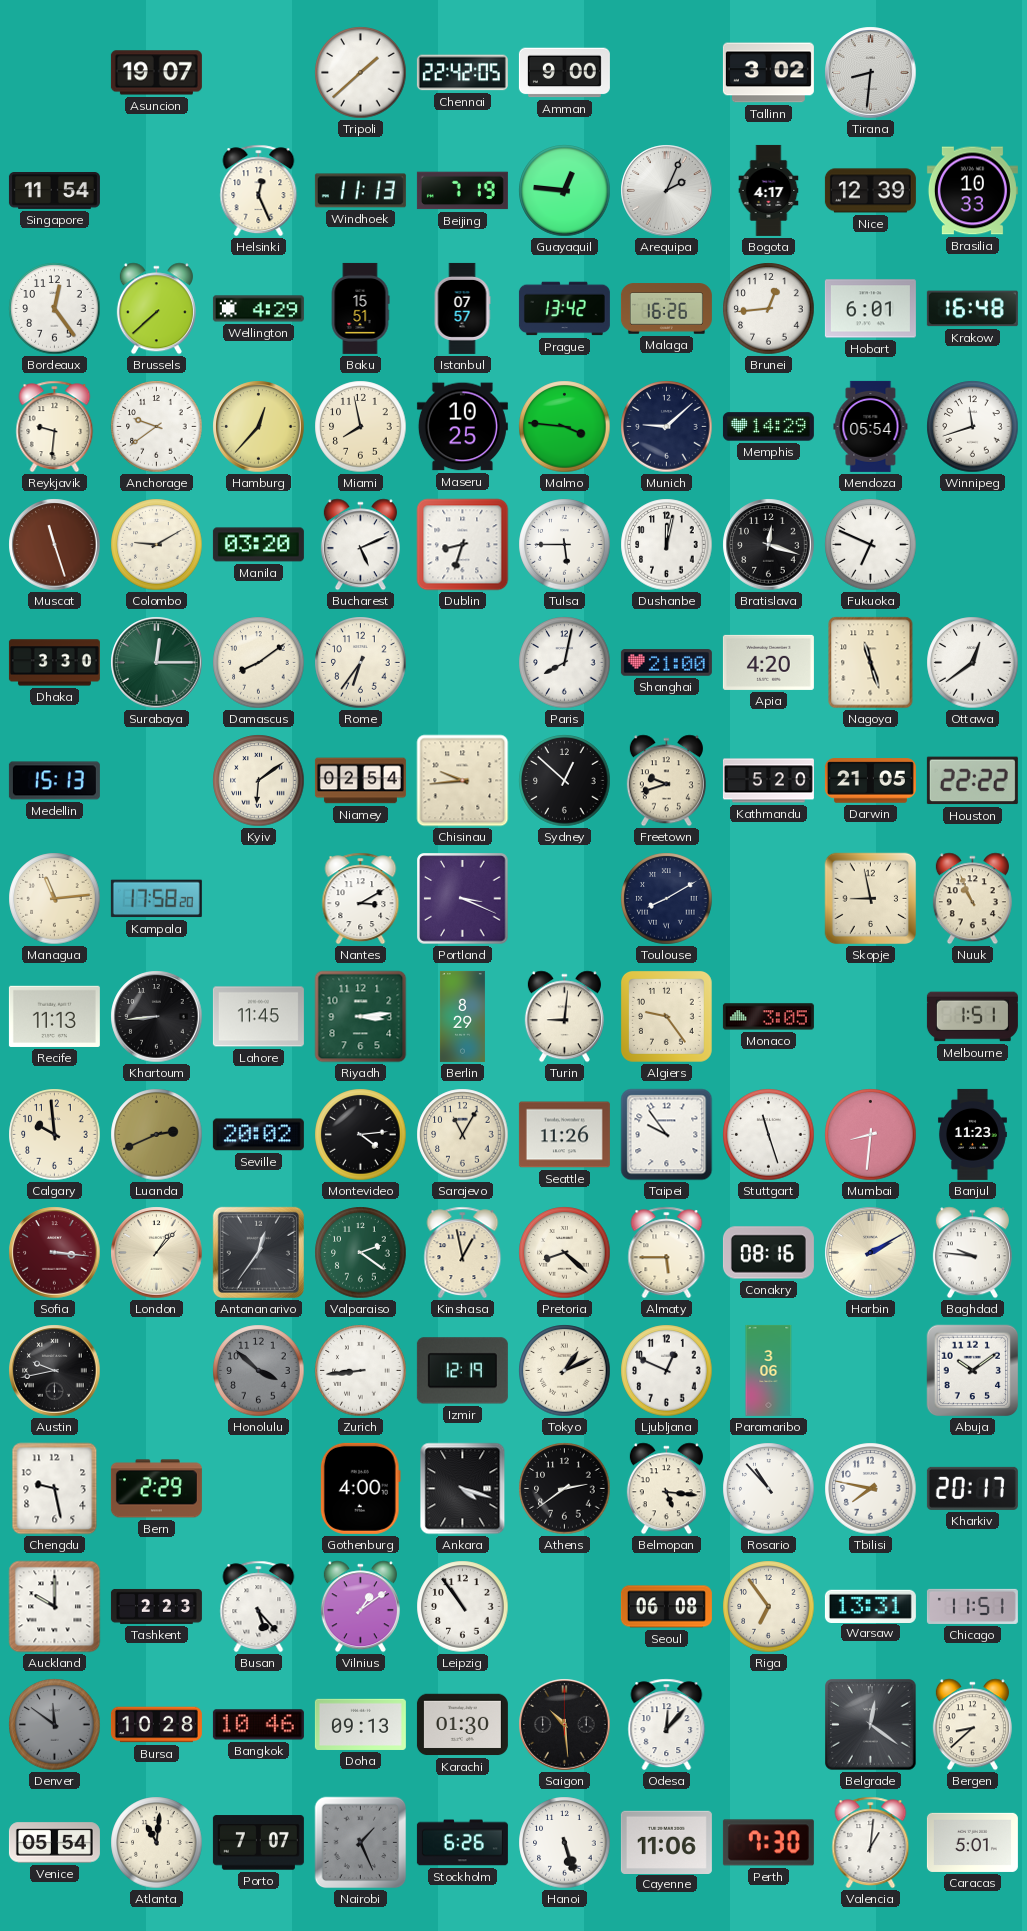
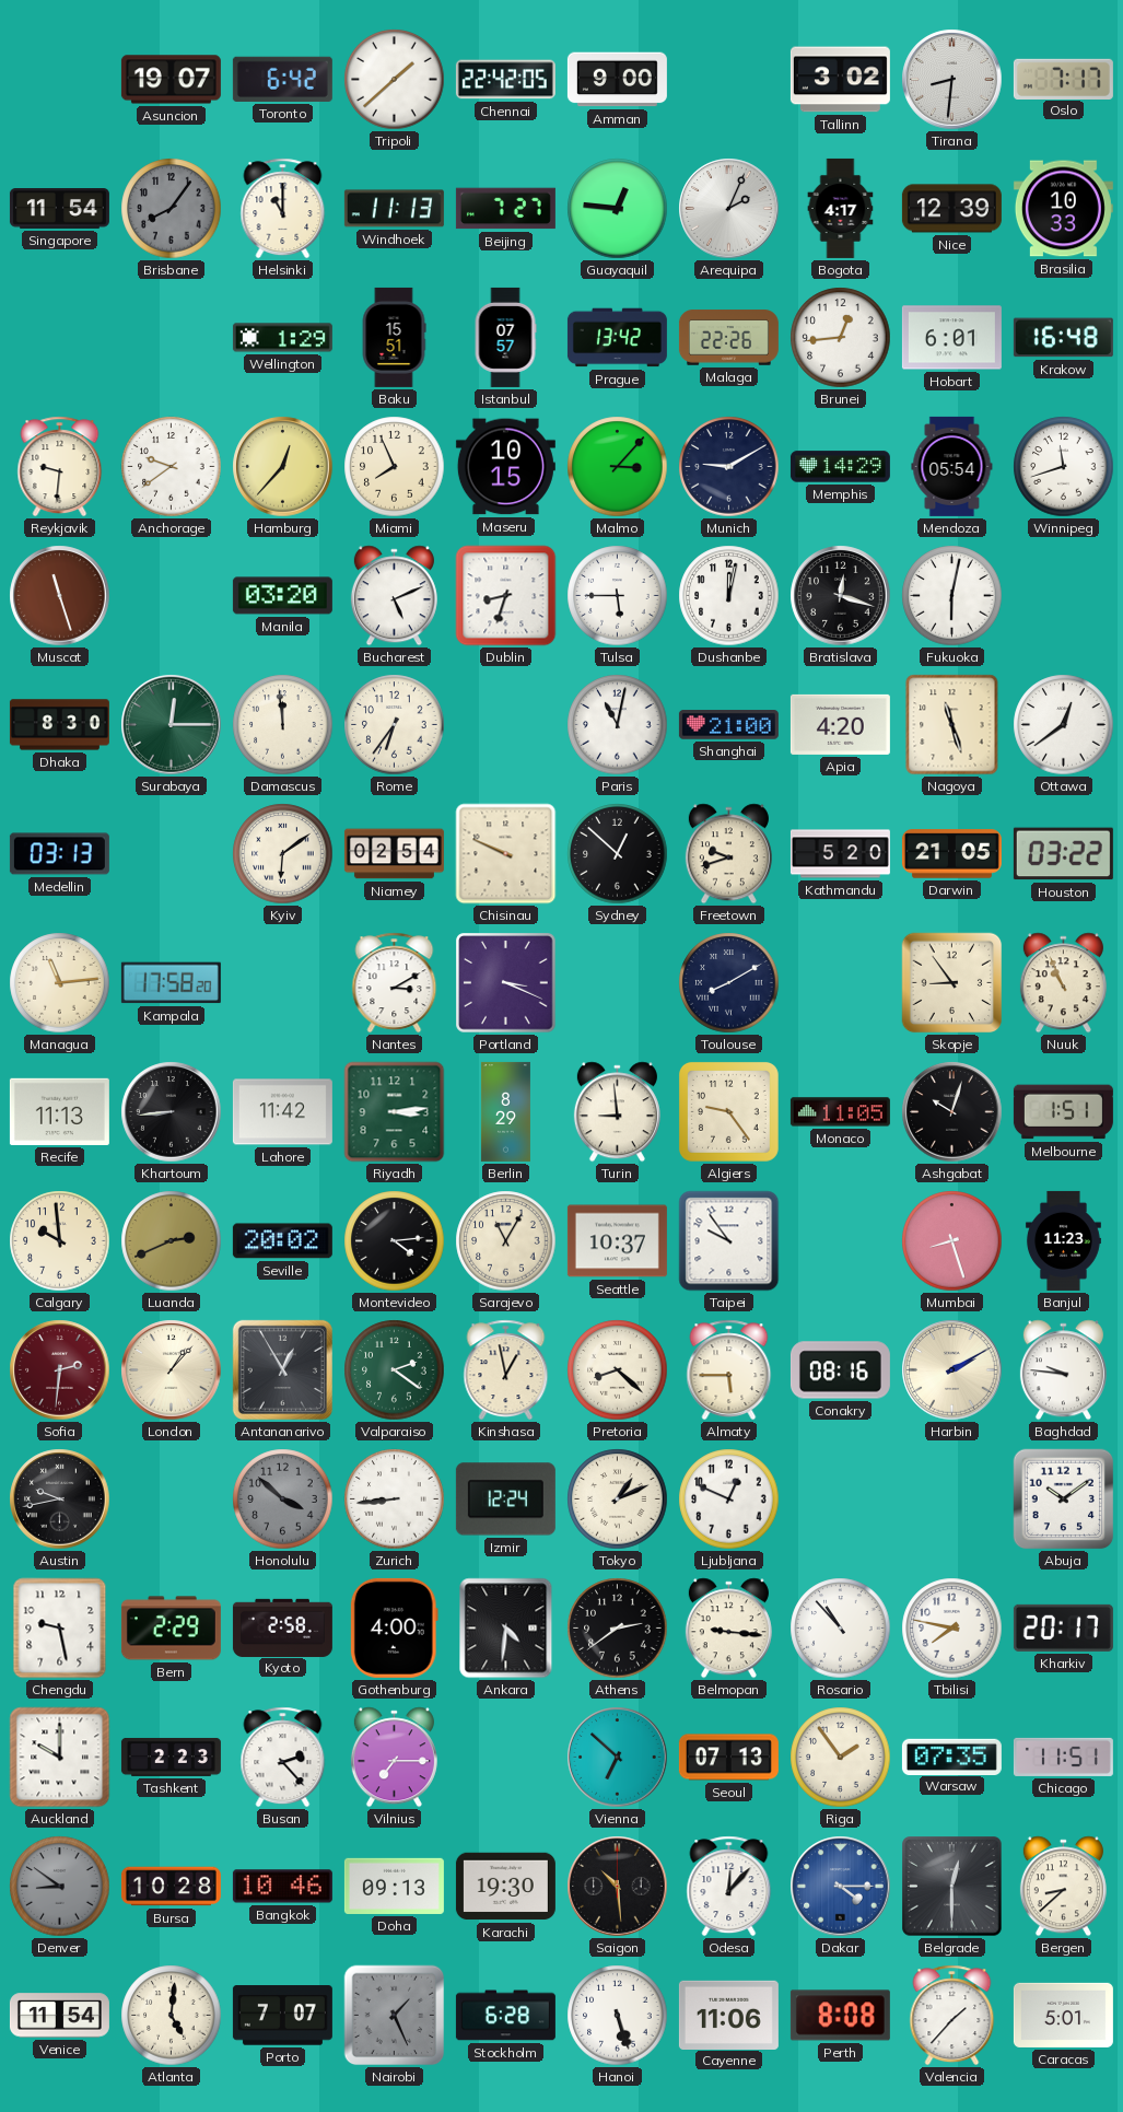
Toronto: none -> 6:42
Oslo: none -> 7:17
Brisbane: none -> 8:06
Helsinki: 12:26 -> 11:00
Beijing: 7:19 -> 7:27
Bordeaux: 12:24 -> none
Brussels: 7:38 -> none
Wellington: 4:29 -> 1:29
Malaga: 16:26 -> 22:26
Miami: 7:58 -> 7:56
Maseru: 10:25 -> 10:15
Malmo: 3:46 -> 3:07
Munich: 9:08 -> 9:10
Colombo: 9:10 -> none
Fukuoka: 6:49 -> 6:02
Dhaka: 3:30 -> 8:30
Damascus: 8:09 -> 11:59
Paris: 8:02 -> 11:02
Medellin: 15:13 -> 03:13
Chisinau: 9:44 -> 9:49
Houston: 22:22 -> 03:22
Skopje: 8:58 -> 8:54
Lahore: 11:45 -> 11:42
Turin: 9:01 -> 8:59
Monaco: 3:05 -> 11:05
Ashgabat: none -> 10:03
Seattle: 11:26 -> 10:37
Stuttgart: 11:27 -> none
Mumbai: 8:31 -> 8:27
Sofia: 3:16 -> 2:31
Antananarivo: 12:36 -> 12:55
Izmir: 12:19 -> 12:24
Paramaribo: 3:06 -> none
Kyoto: none -> 2:58
Ankara: 4:18 -> 4:31
Belmopan: 5:16 -> 9:16
Busan: 5:23 -> 2:23
Vilnius: 1:09 -> 7:15
Leipzig: 10:54 -> none
Vienna: none -> 6:52
Seoul: 06:08 -> 07:13
Riga: 6:54 -> 1:54
Warsaw: 13:31 -> 07:35
Denver: 11:51 -> 8:51
Karachi: 01:30 -> 19:30
Dakar: none -> 4:15
Belgrade: 12:21 -> 12:30
Venice: 05:54 -> 11:54
Atlanta: 11:01 -> 5:01
Stockholm: 6:26 -> 6:28
Perth: 7:30 -> 8:08
Valencia: 1:01 -> 1:37
